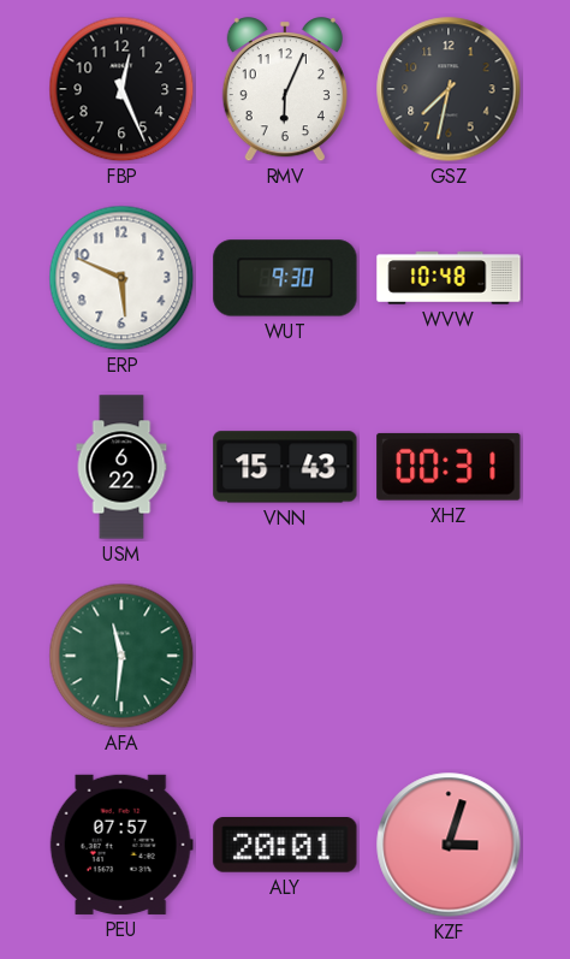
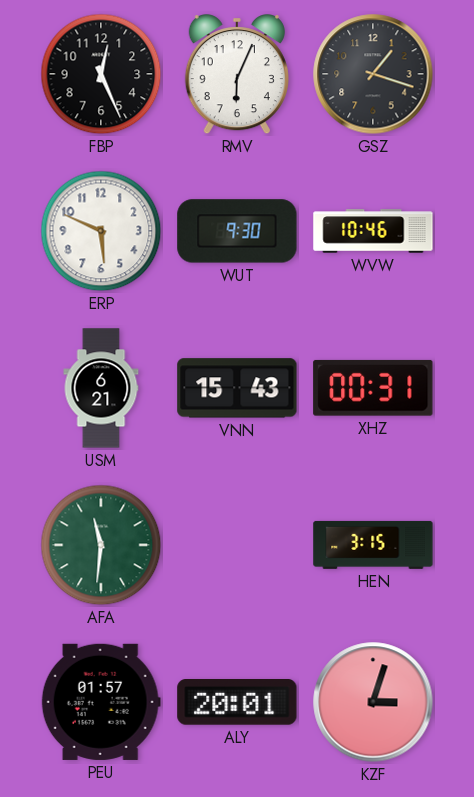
GSZ: 7:32 -> 1:18
WVW: 10:48 -> 10:46
USM: 6:22 -> 6:21
HEN: none -> 3:15
PEU: 07:57 -> 01:57
